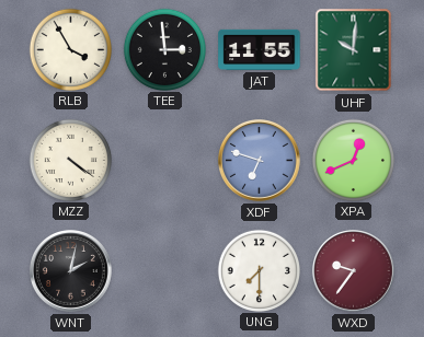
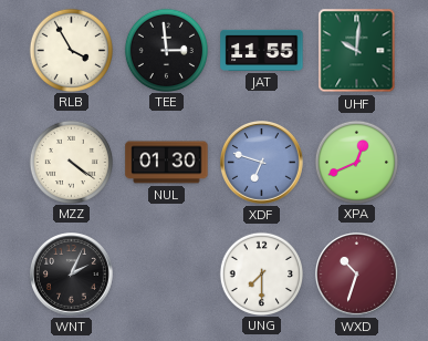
NUL: none -> 01:30
WNT: 2:02 -> 2:04
WXD: 9:36 -> 10:33
